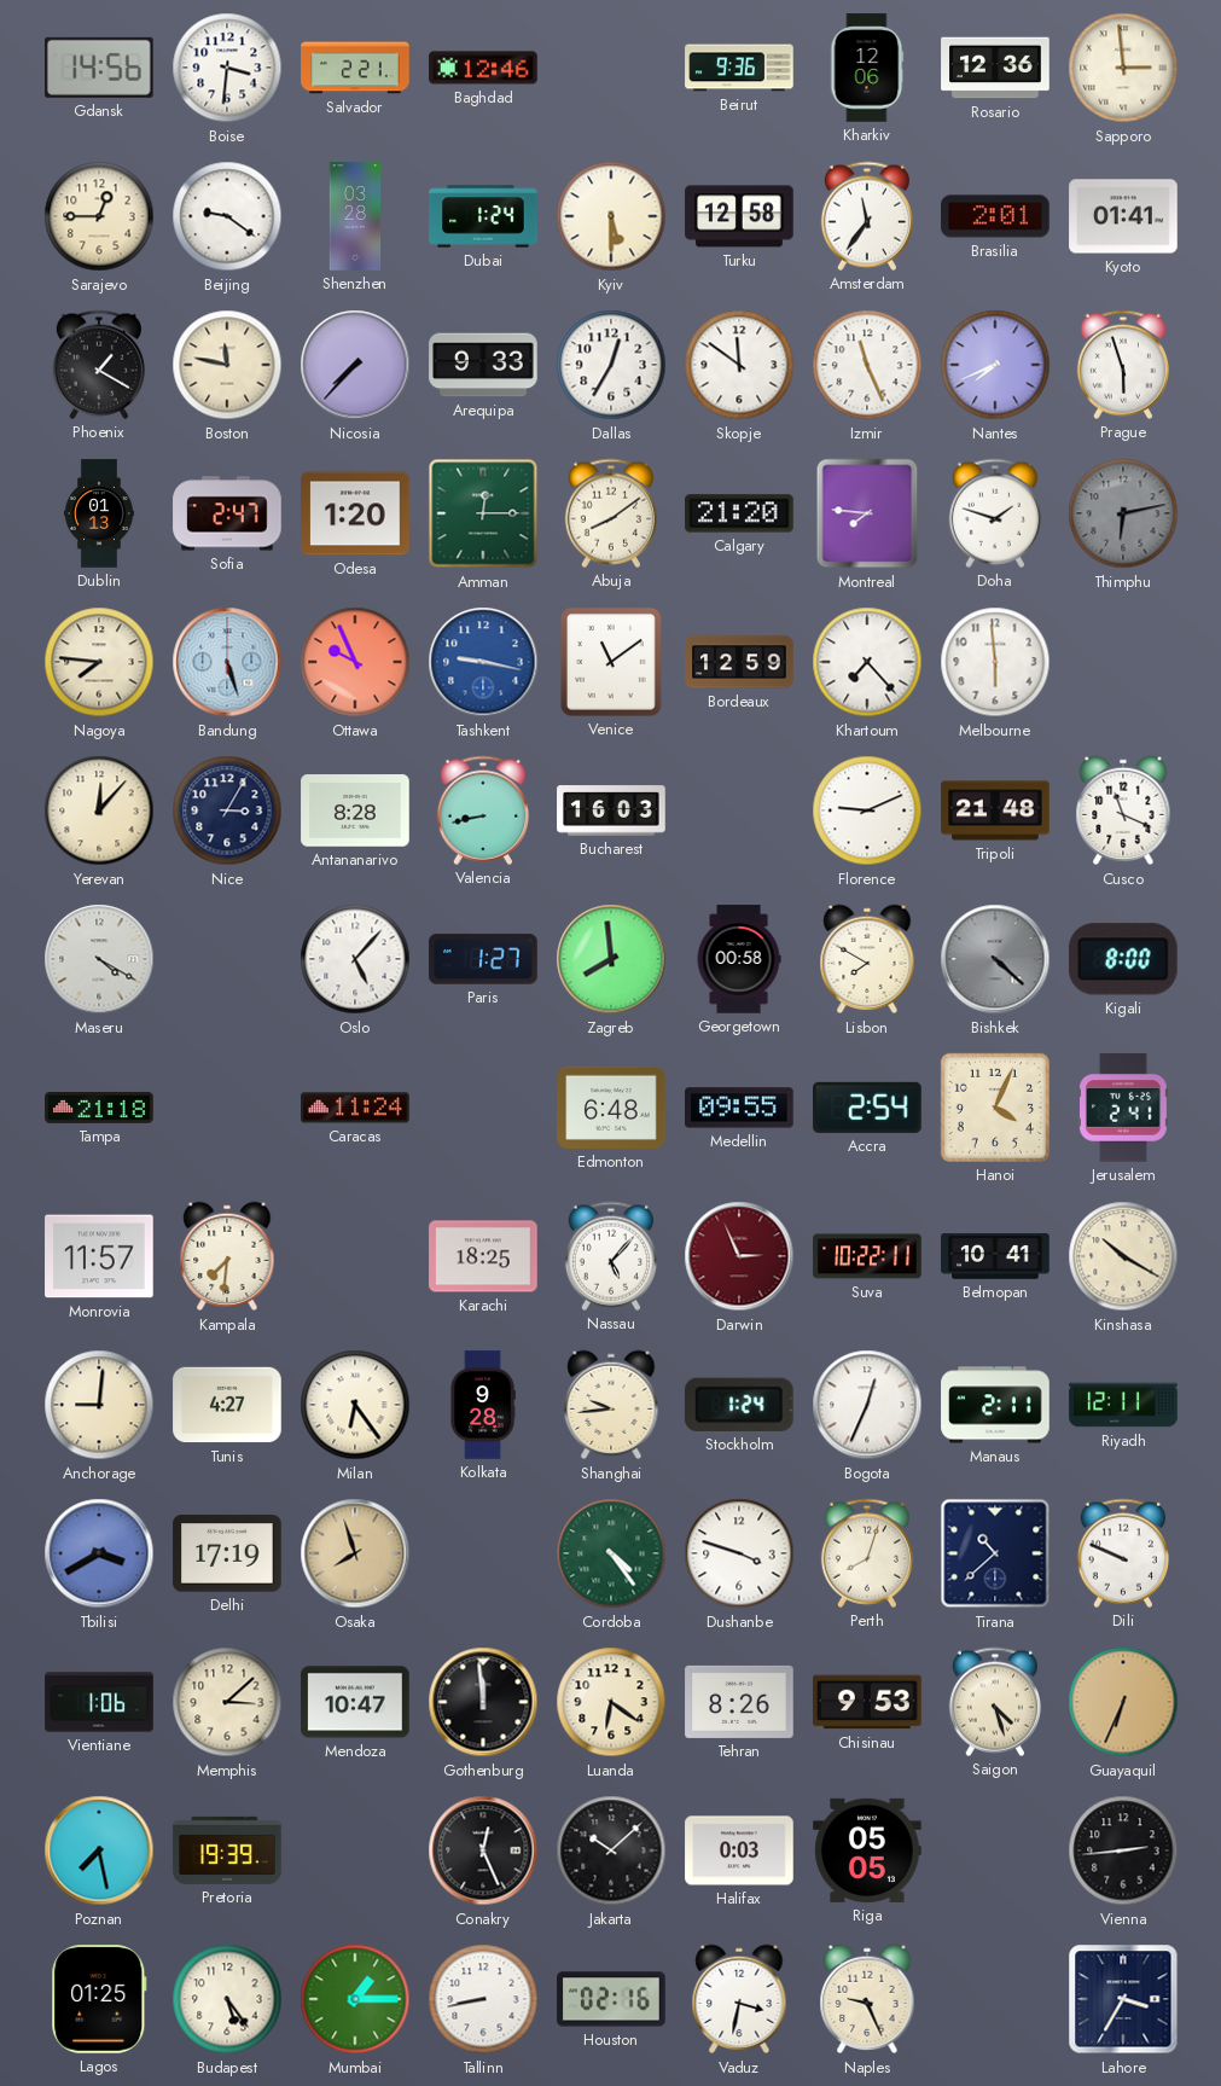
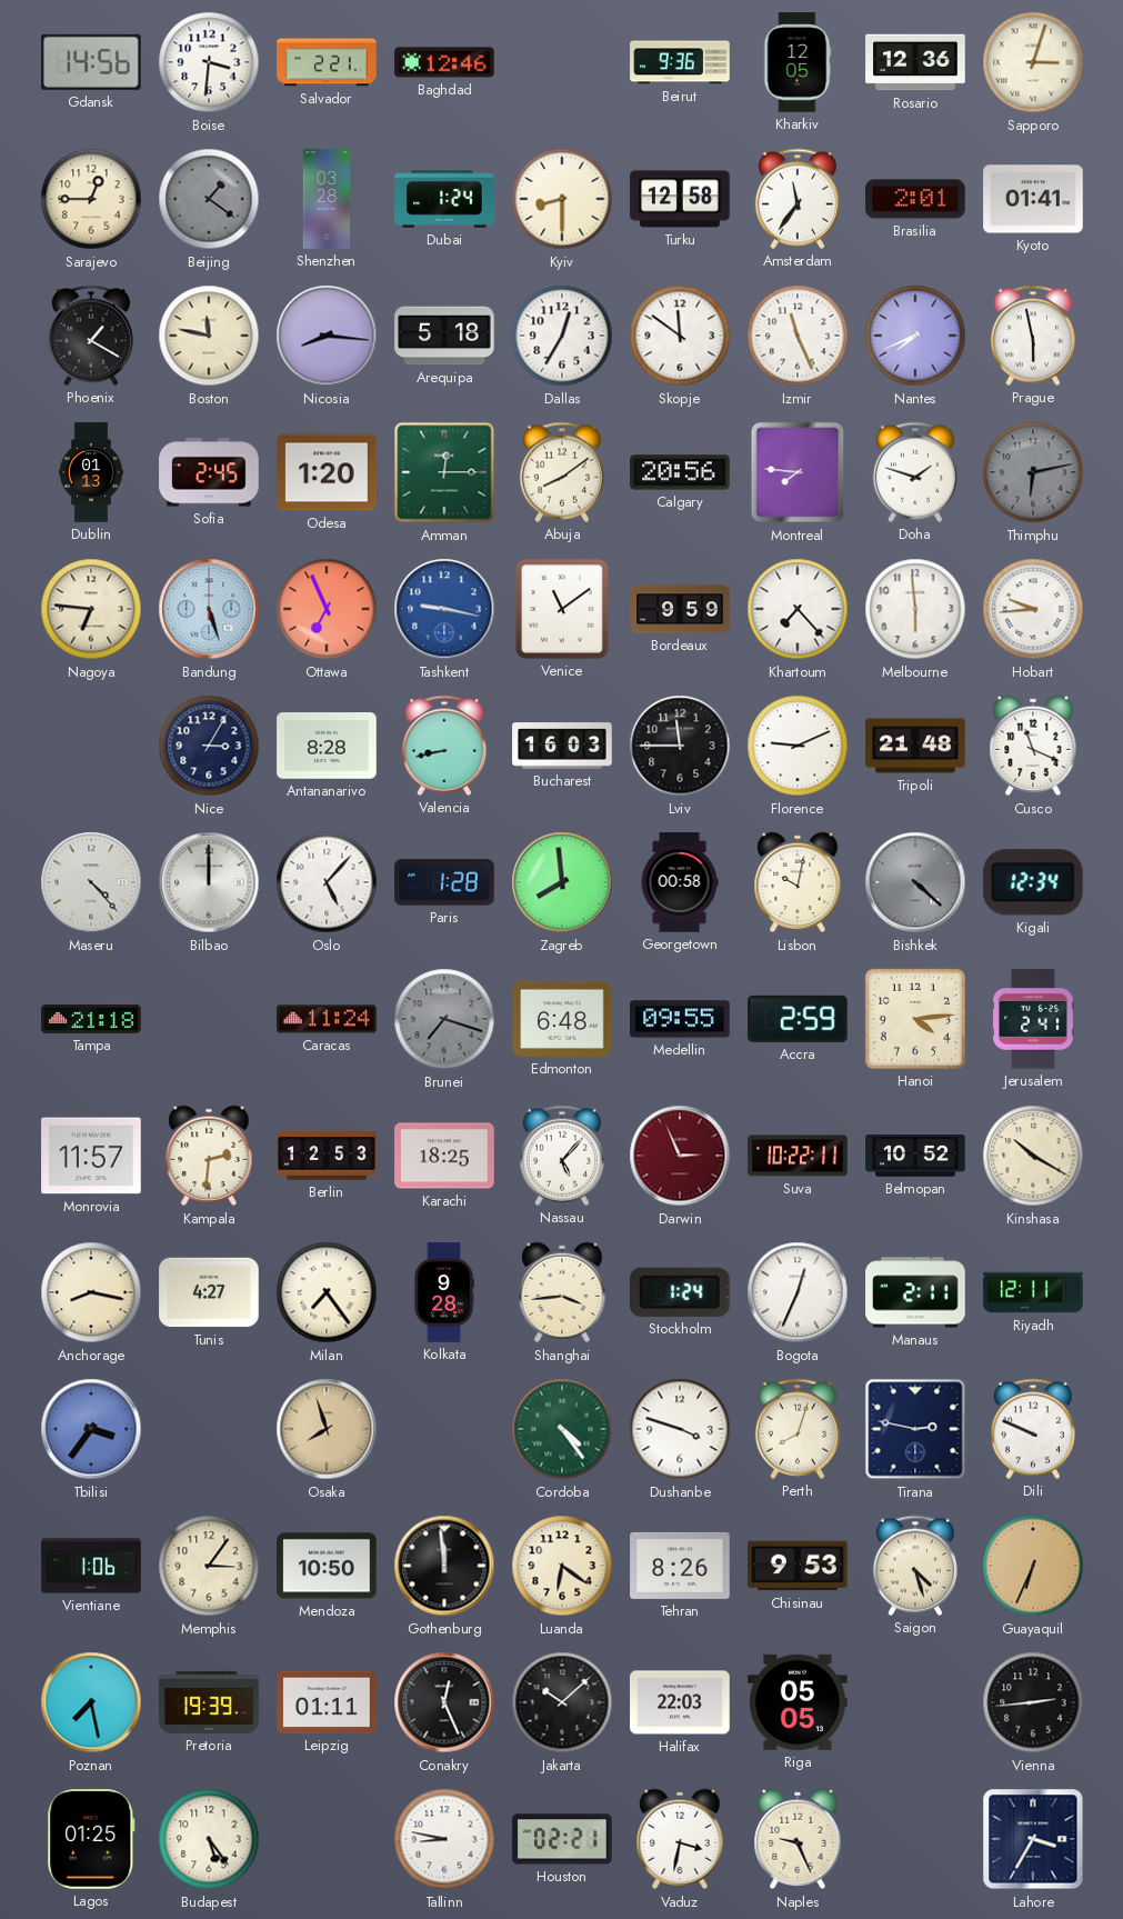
Kharkiv: 12:06 -> 12:05
Sapporo: 2:59 -> 3:03
Beijing: 9:21 -> 1:21
Beijing dial: white -> grey
Kyiv: 5:30 -> 8:30
Nicosia: 7:37 -> 8:16
Arequipa: 9:33 -> 5:18
Prague: 5:57 -> 5:58
Sofia: 2:47 -> 2:45
Calgary: 21:20 -> 20:56
Nagoya: 7:46 -> 6:46
Ottawa: 9:56 -> 6:56
Bordeaux: 12:59 -> 9:59
Hobart: none -> 9:44
Yerevan: 12:07 -> none
Lviv: none -> 11:45
Maseru: 4:20 -> 4:23
Bilbao: none -> 12:00
Paris: 1:27 -> 1:28
Lisbon: 7:50 -> 10:02
Kigali: 8:00 -> 12:34
Brunei: none -> 7:18
Accra: 2:54 -> 2:59
Hanoi: 4:04 -> 4:14
Kampala: 7:31 -> 2:31
Berlin: none -> 12:53
Belmopan: 10:41 -> 10:52
Anchorage: 9:01 -> 8:17
Milan: 6:24 -> 7:24
Shanghai: 9:44 -> 3:44
Tbilisi: 3:40 -> 3:36
Delhi: 17:19 -> none
Tirana: 10:38 -> 2:47
Memphis: 3:08 -> 3:06
Mendoza: 10:47 -> 10:50
Leipzig: none -> 01:11
Halifax: 0:03 -> 22:03
Mumbai: 1:15 -> none
Tallinn: 8:43 -> 8:47
Houston: 02:16 -> 02:21
